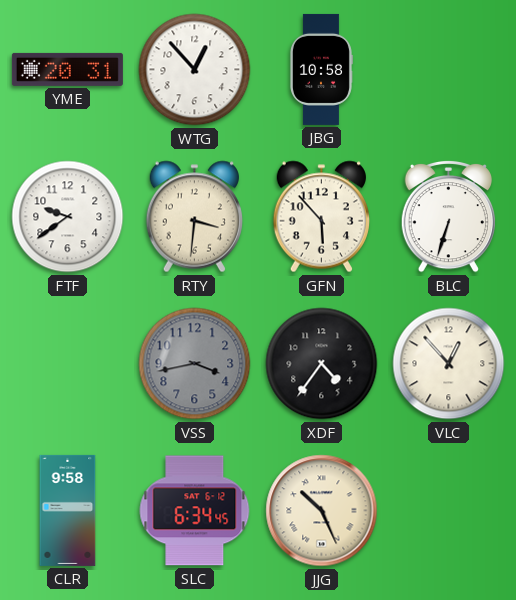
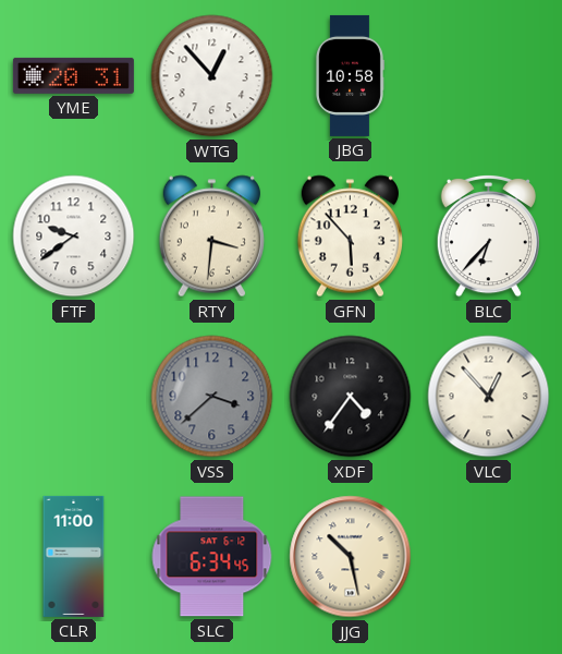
BLC: 6:33 -> 6:37
VSS: 3:43 -> 3:38
CLR: 9:58 -> 11:00
JJG: 10:26 -> 10:28
